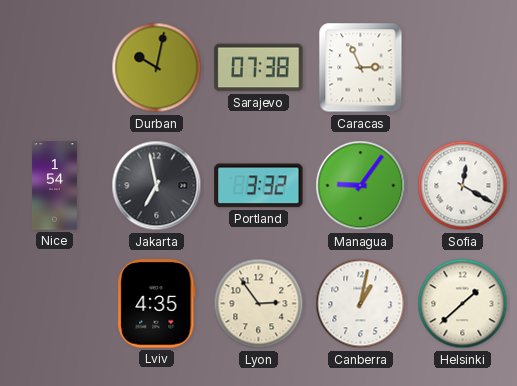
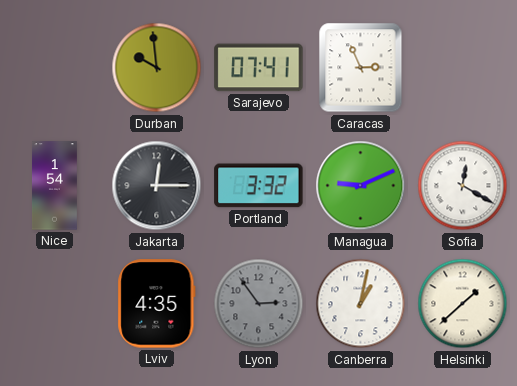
Durban: 10:02 -> 9:59
Sarajevo: 07:38 -> 07:41
Jakarta: 6:58 -> 12:15
Managua: 9:06 -> 9:11
Lyon dial: cream -> grey
